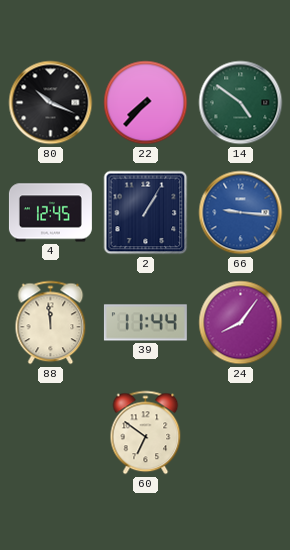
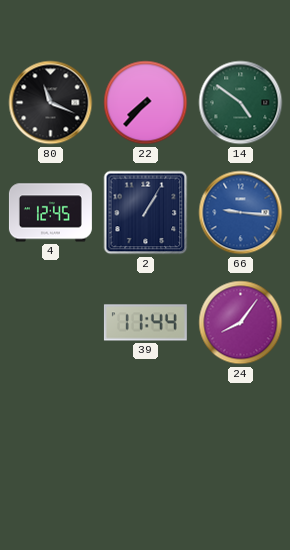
80: 10:19 -> 11:19
88: 11:59 -> none
60: 6:51 -> none
